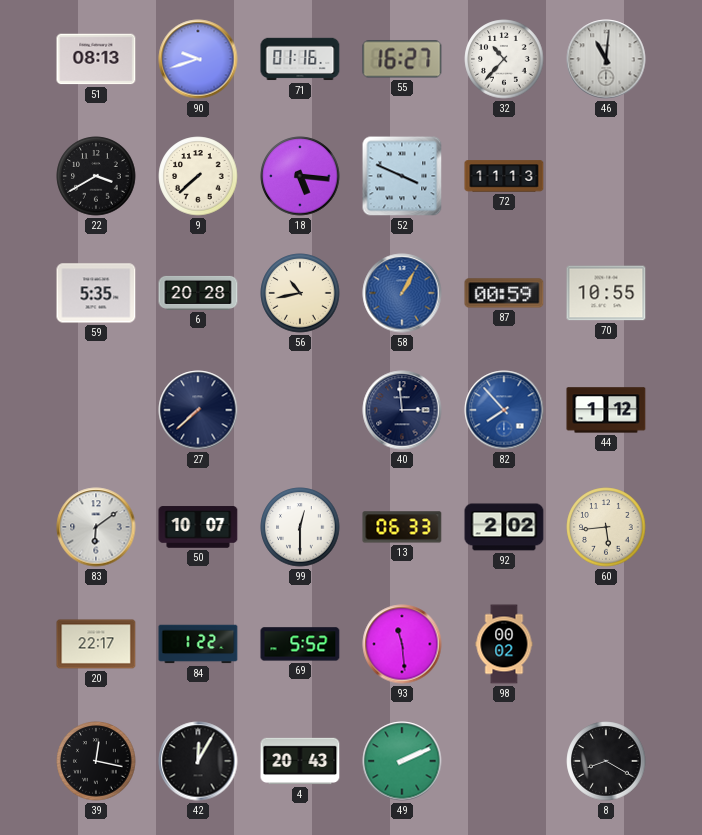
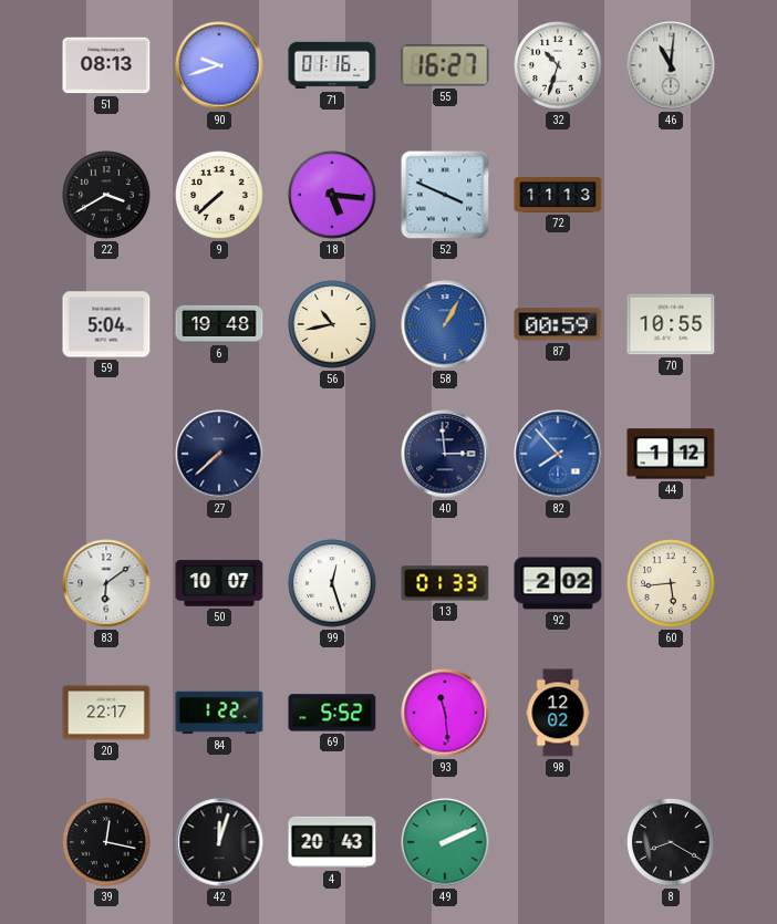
32: 10:37 -> 10:33
59: 5:35 -> 5:04
6: 20:28 -> 19:48
99: 12:30 -> 12:27
13: 06:33 -> 01:33
98: 00:02 -> 12:02
42: 12:05 -> 12:03
